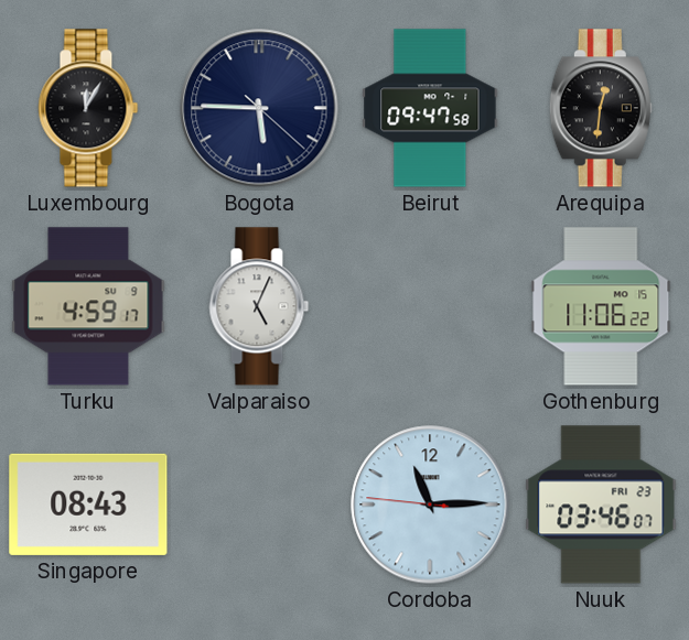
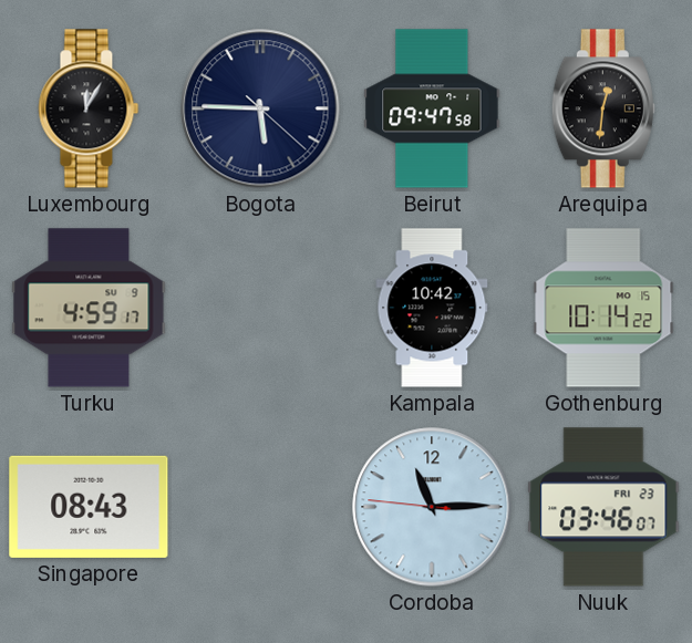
Valparaiso: 5:04 -> none
Kampala: none -> 10:42
Gothenburg: 11:06 -> 10:14
